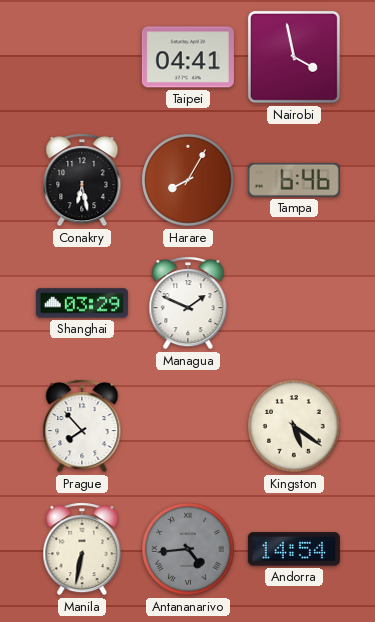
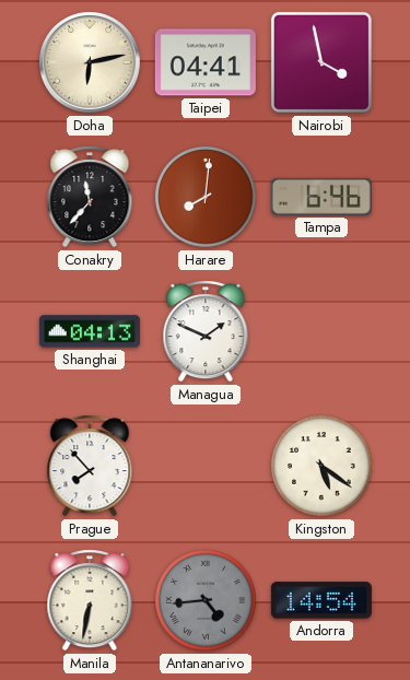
Doha: none -> 6:13
Conakry: 6:28 -> 11:37
Harare: 8:05 -> 8:01
Shanghai: 03:29 -> 04:13
